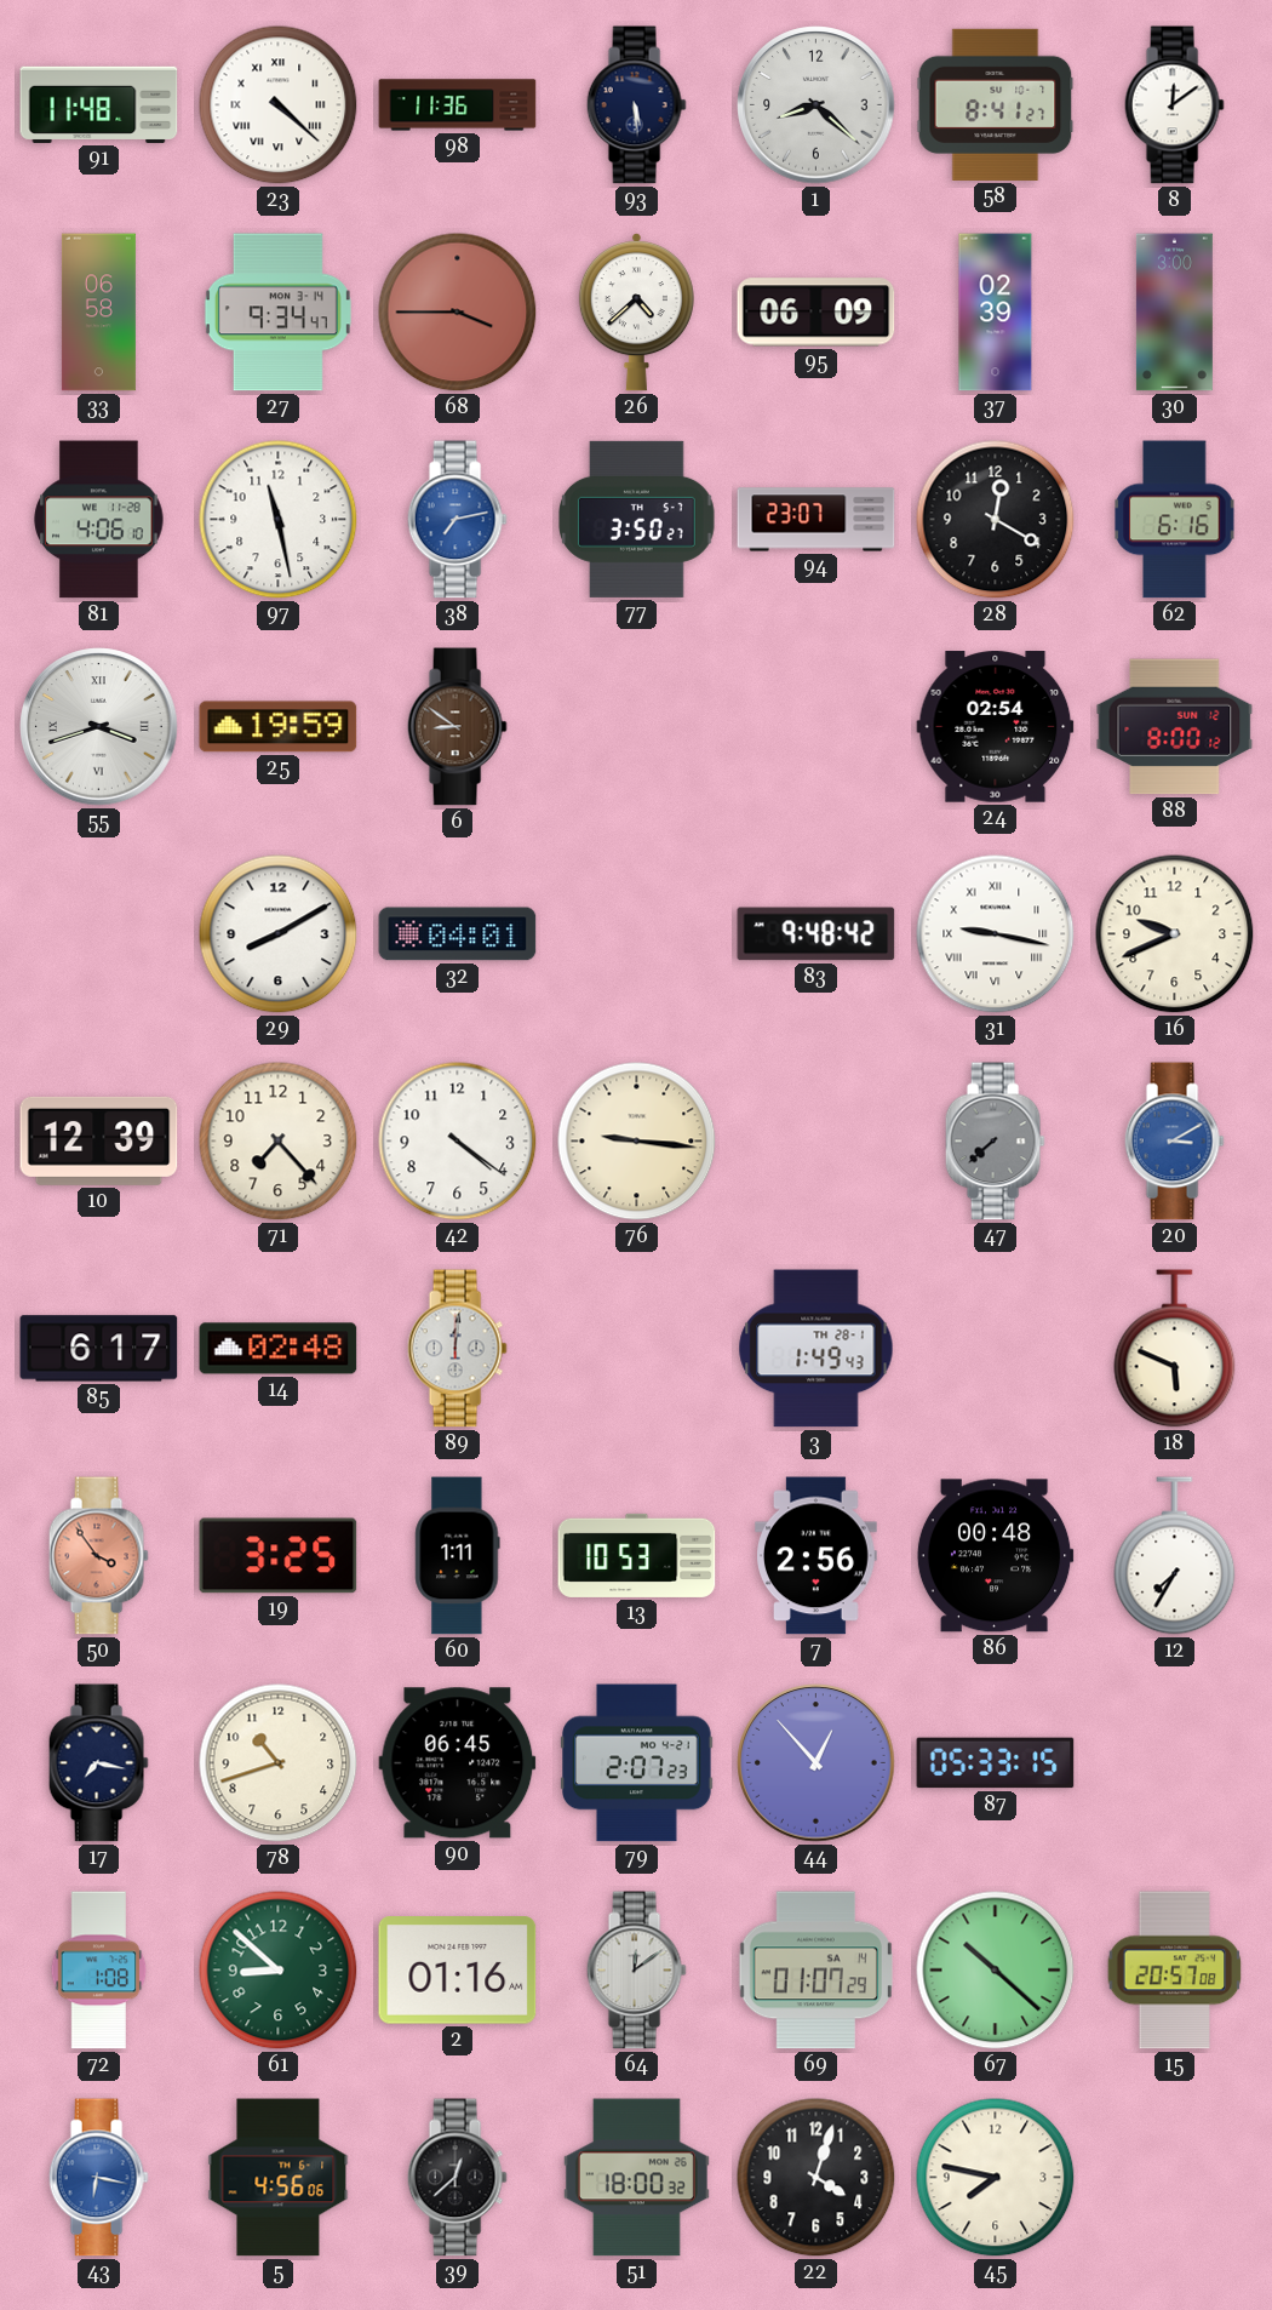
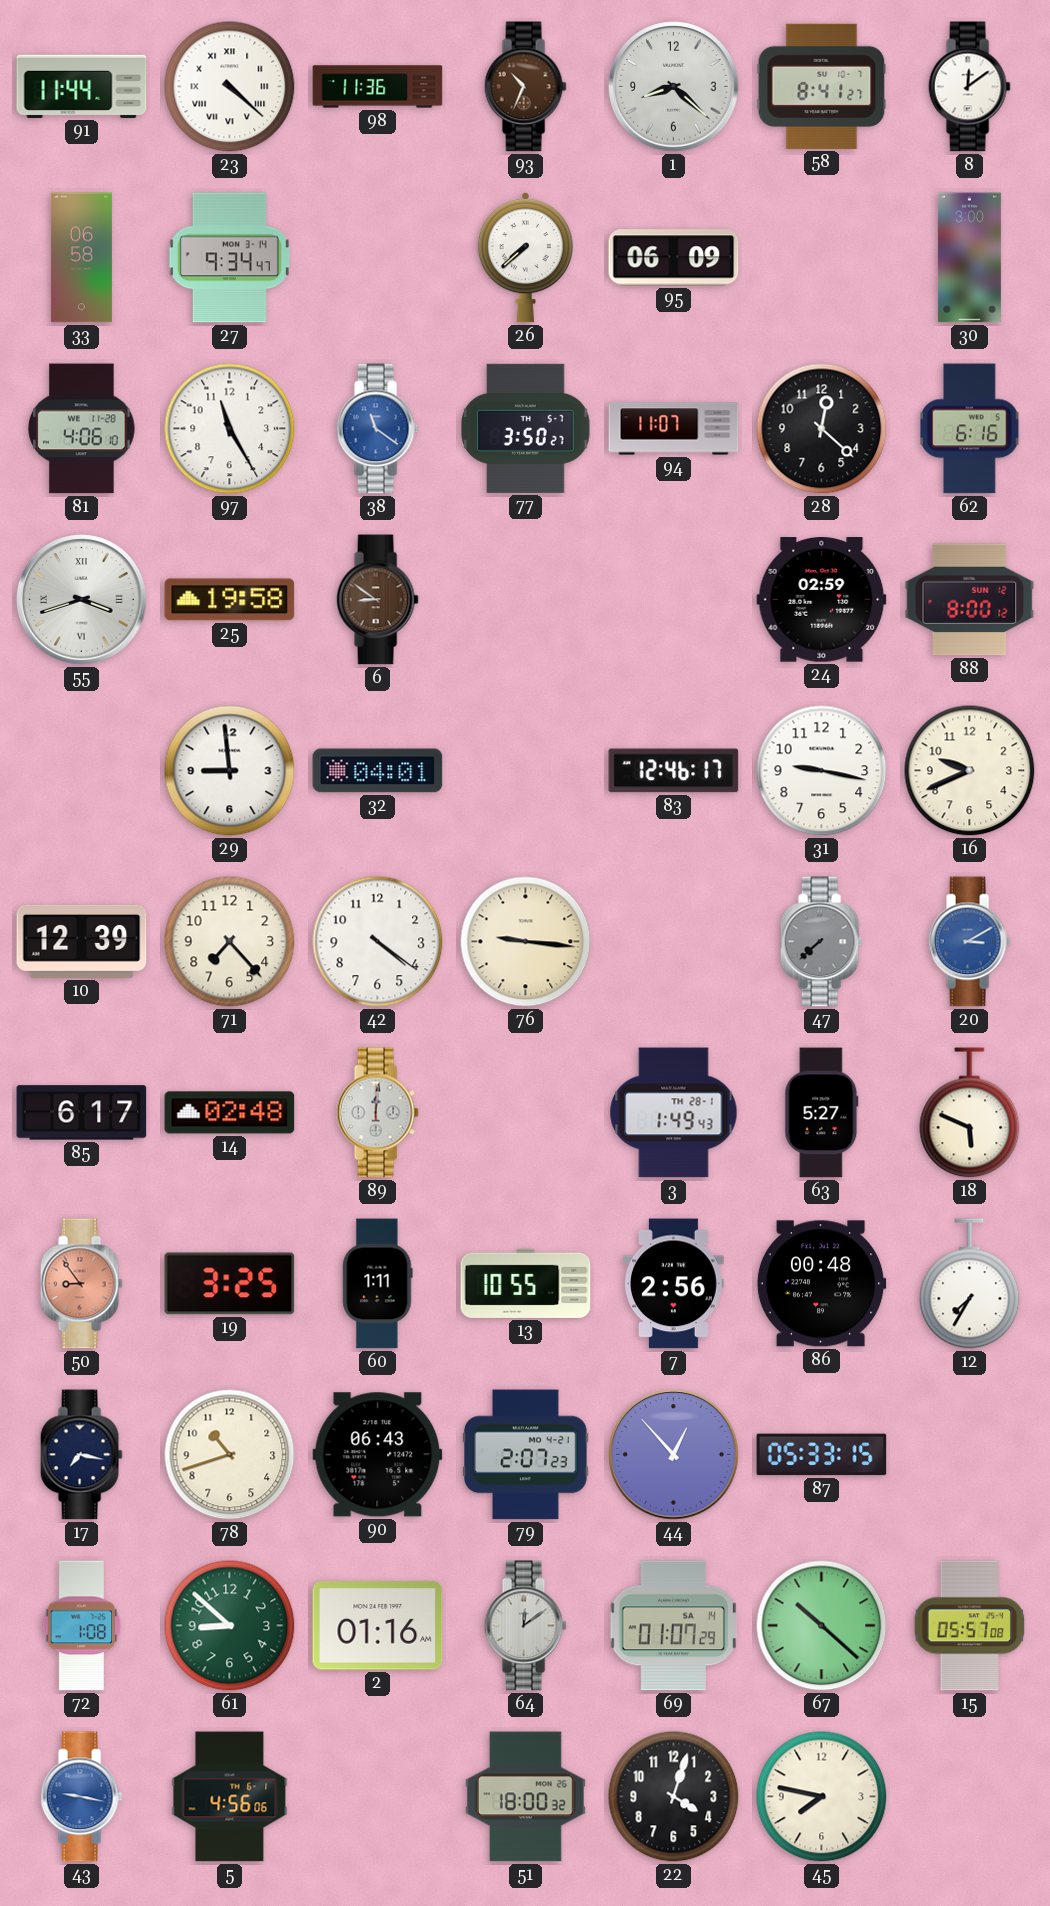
91: 11:48 -> 11:44
93: 5:29 -> 10:34
93 dial: navy -> brown
68: 3:45 -> none
26: 4:38 -> 7:38
37: 02:39 -> none
97: 11:28 -> 11:25
38: 7:13 -> 11:21
94: 23:07 -> 11:07
28: 12:20 -> 12:22
25: 19:59 -> 19:58
24: 02:54 -> 02:59
29: 8:10 -> 8:59
83: 9:48 -> 12:46
31 numerals: Roman -> Arabic
63: none -> 5:27
50: 3:54 -> 8:54
13: 10:53 -> 10:55
90: 06:45 -> 06:43
15: 20:57 -> 05:57
43: 6:17 -> 9:17
39: 12:38 -> none
